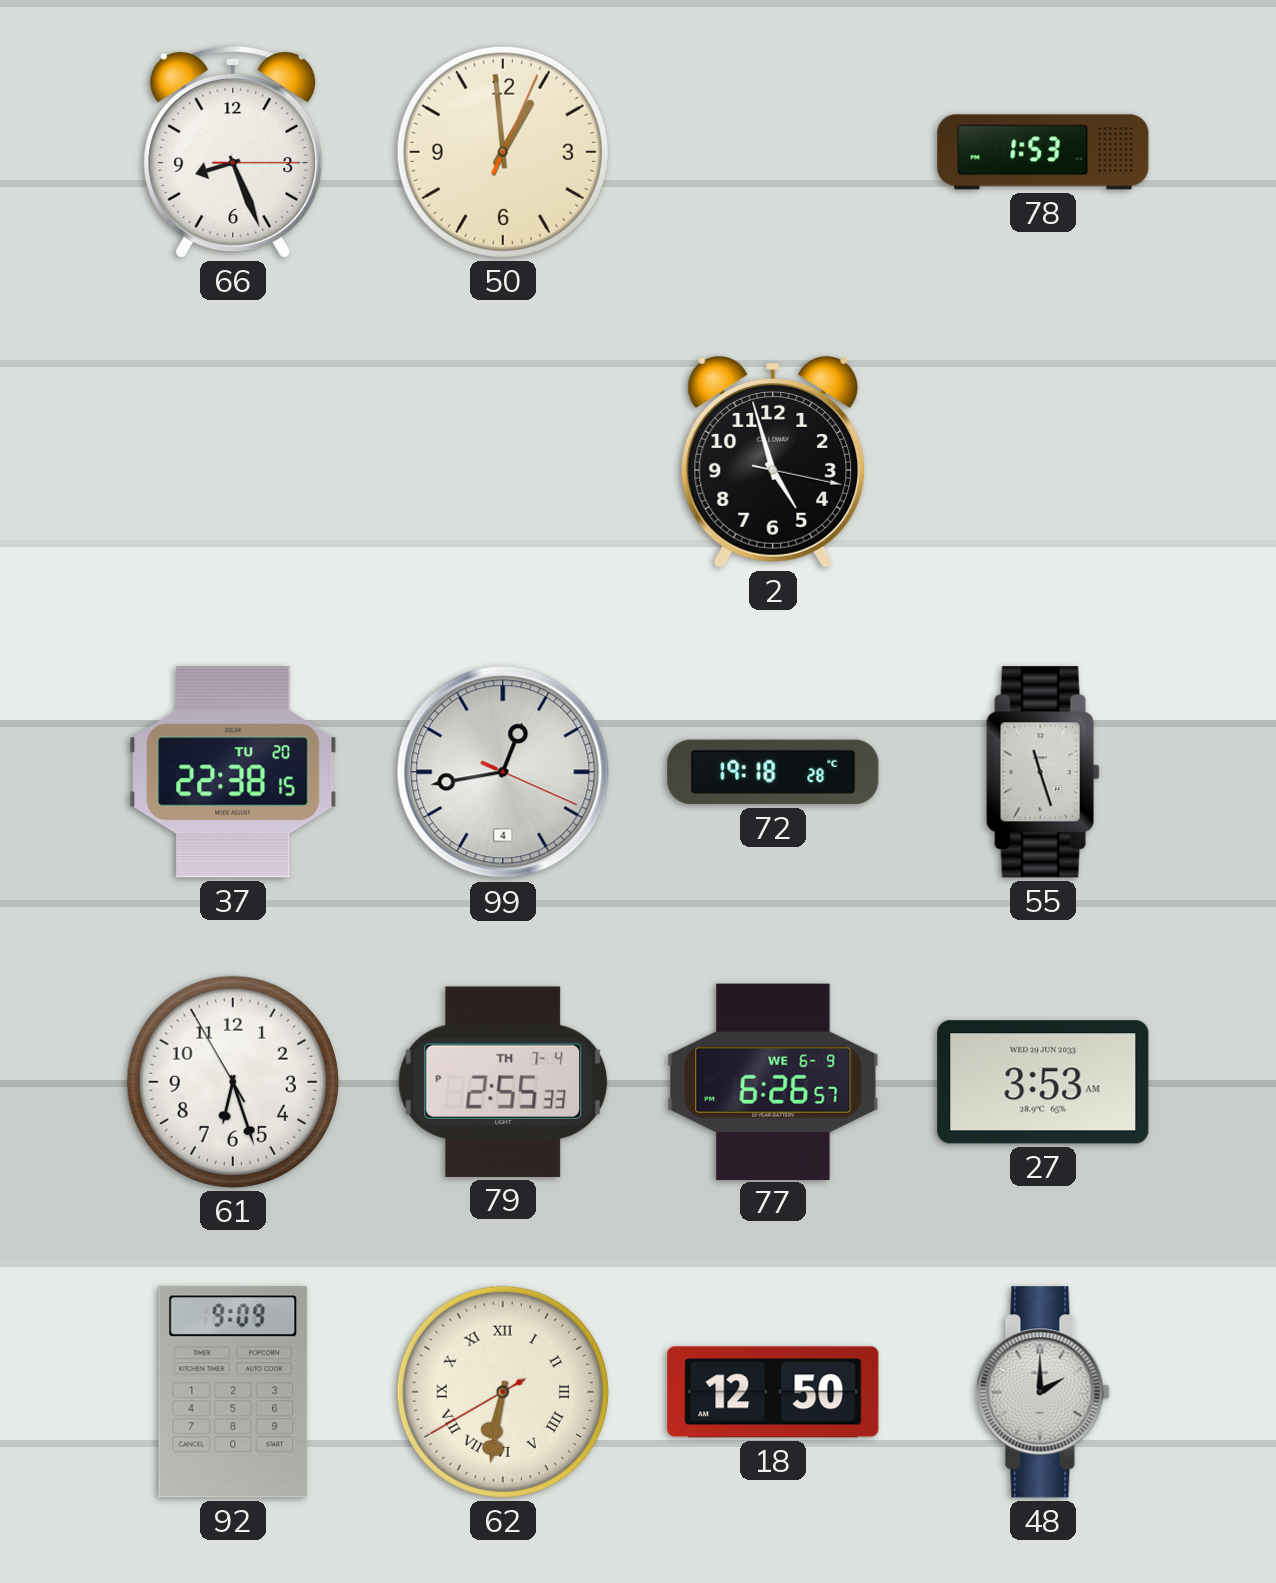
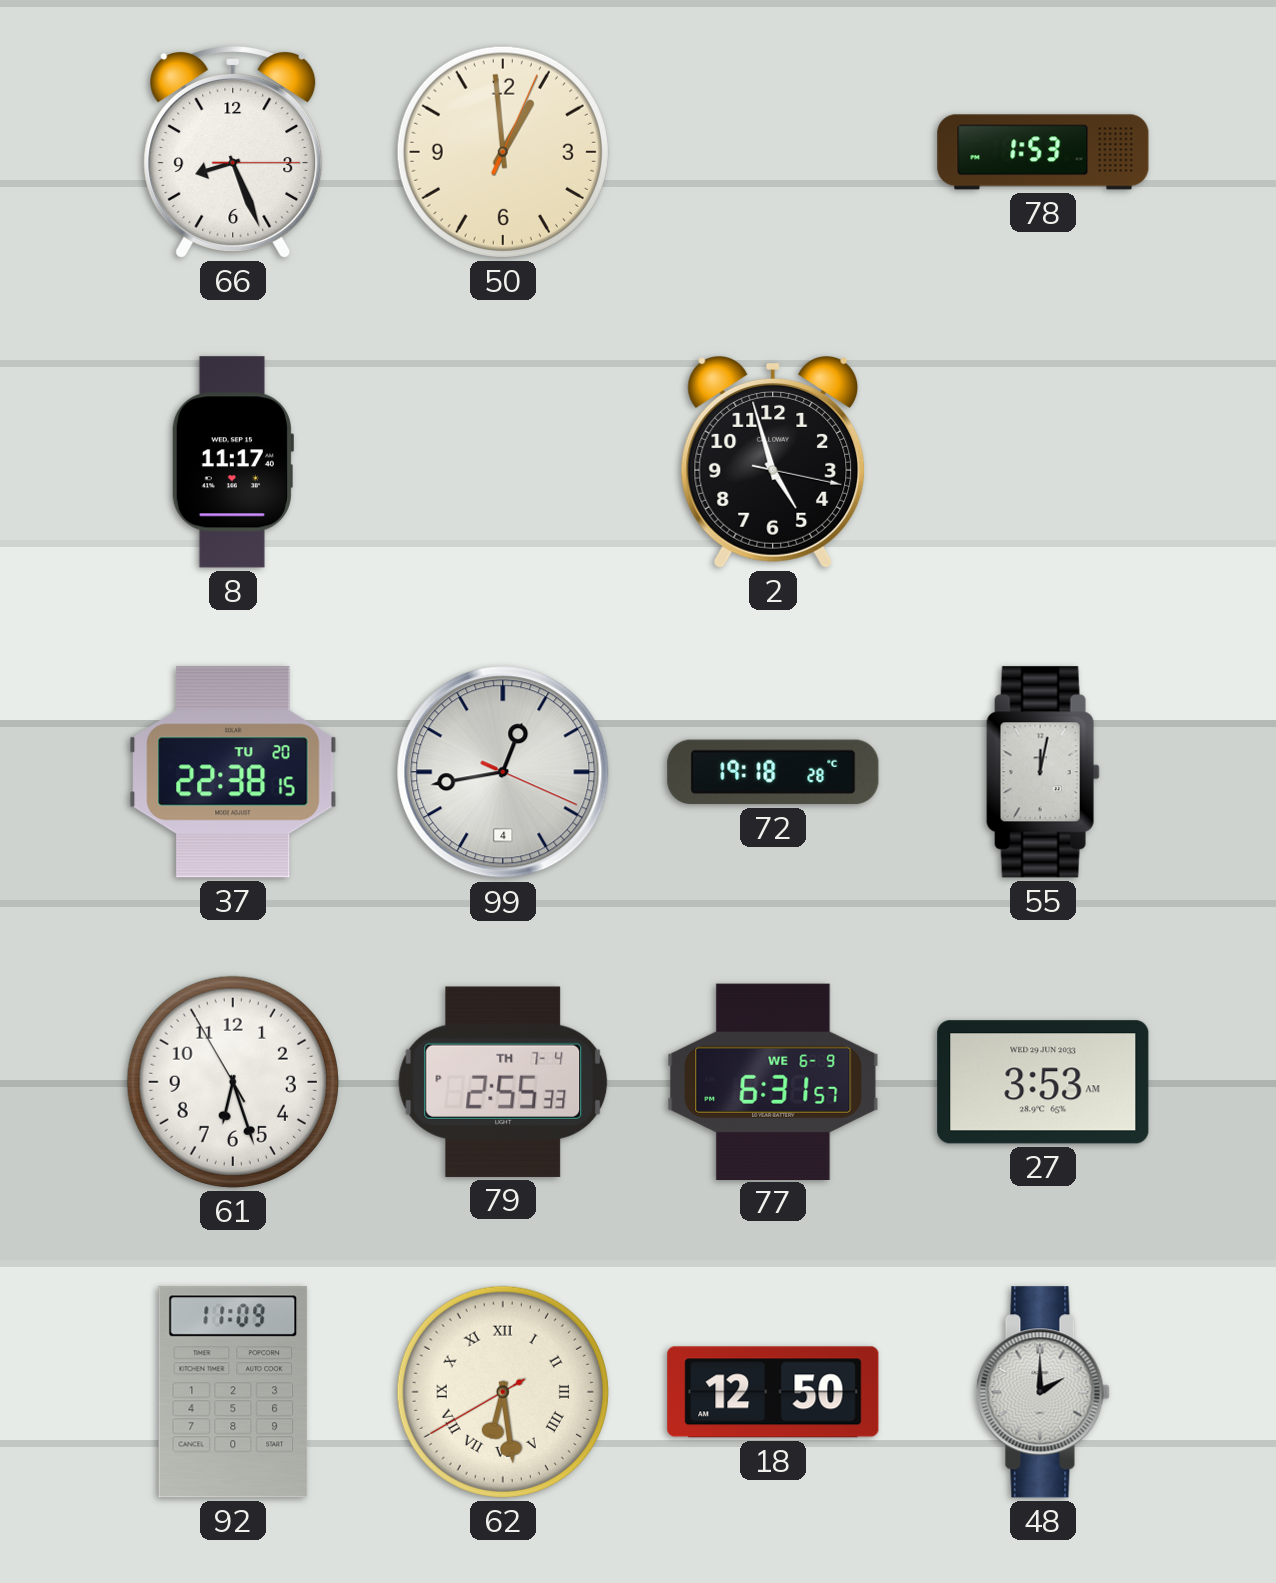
8: none -> 11:17
55: 11:27 -> 12:02
77: 6:26 -> 6:31
92: 9:09 -> 11:09
62: 6:31 -> 6:28
